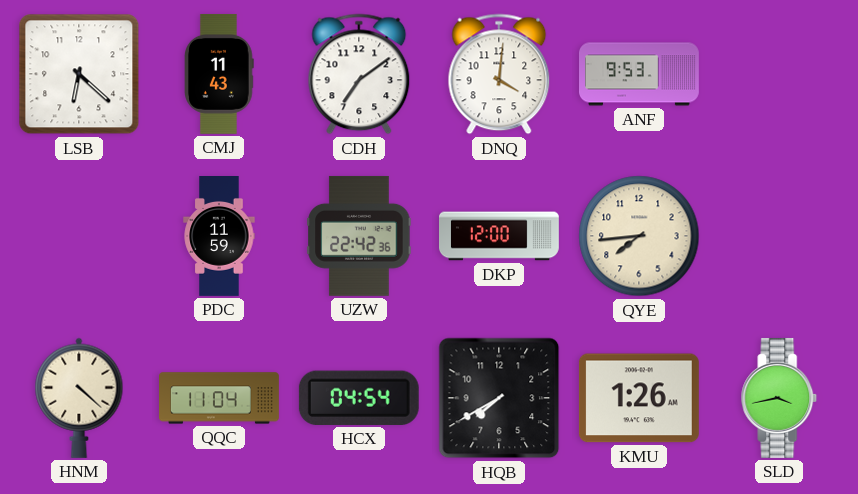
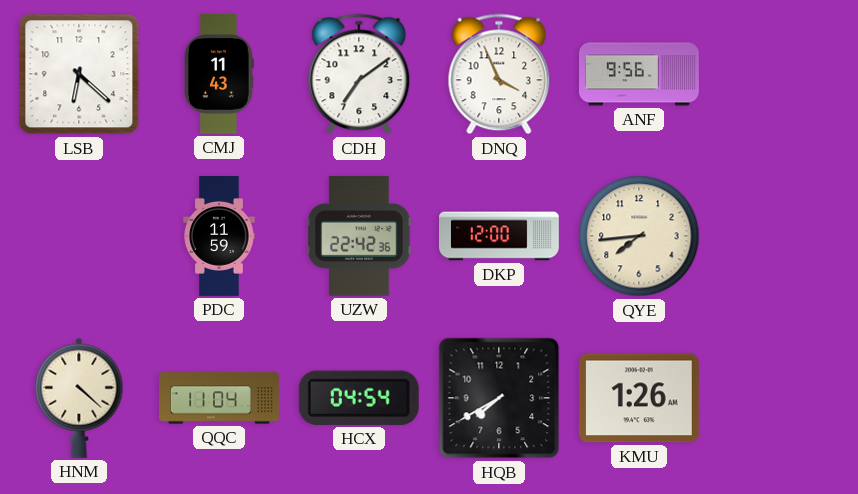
DNQ: 4:01 -> 3:56
ANF: 9:53 -> 9:56
SLD: 3:43 -> none
